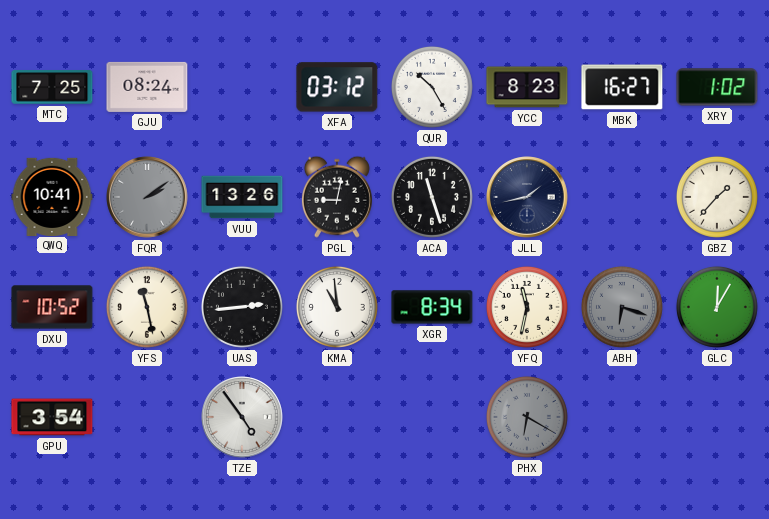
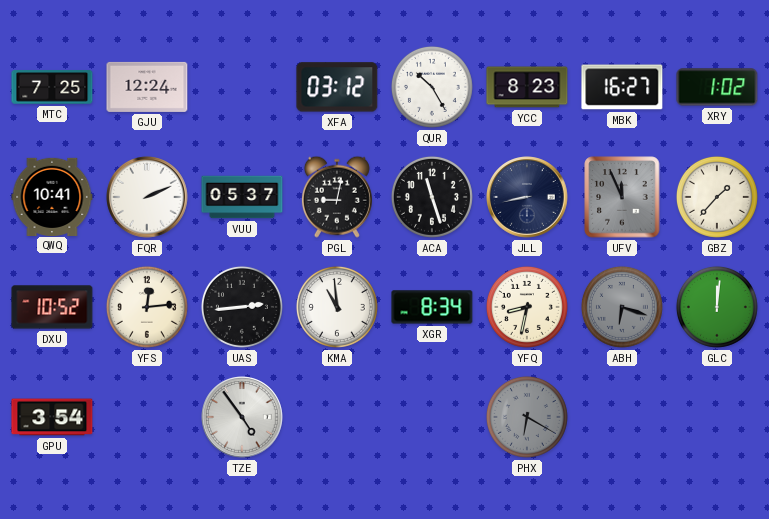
GJU: 08:24 -> 12:24
FQR: 2:09 -> 2:11
FQR dial: grey -> white
VUU: 13:26 -> 05:37
JLL: 1:43 -> 8:43
UFV: none -> 11:56
YFS: 11:28 -> 12:14
YFQ: 11:32 -> 8:32
GLC: 12:05 -> 12:01
